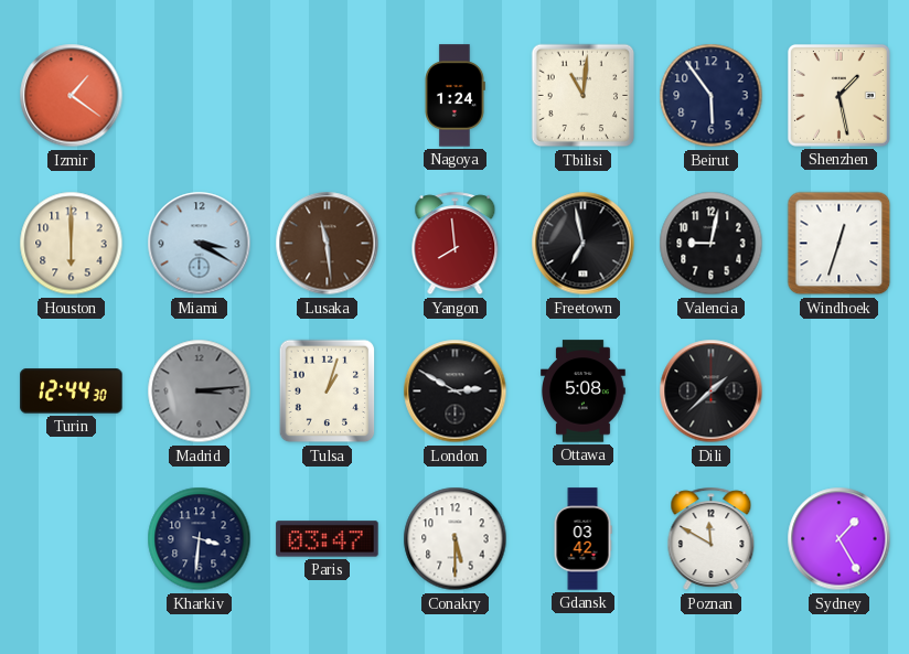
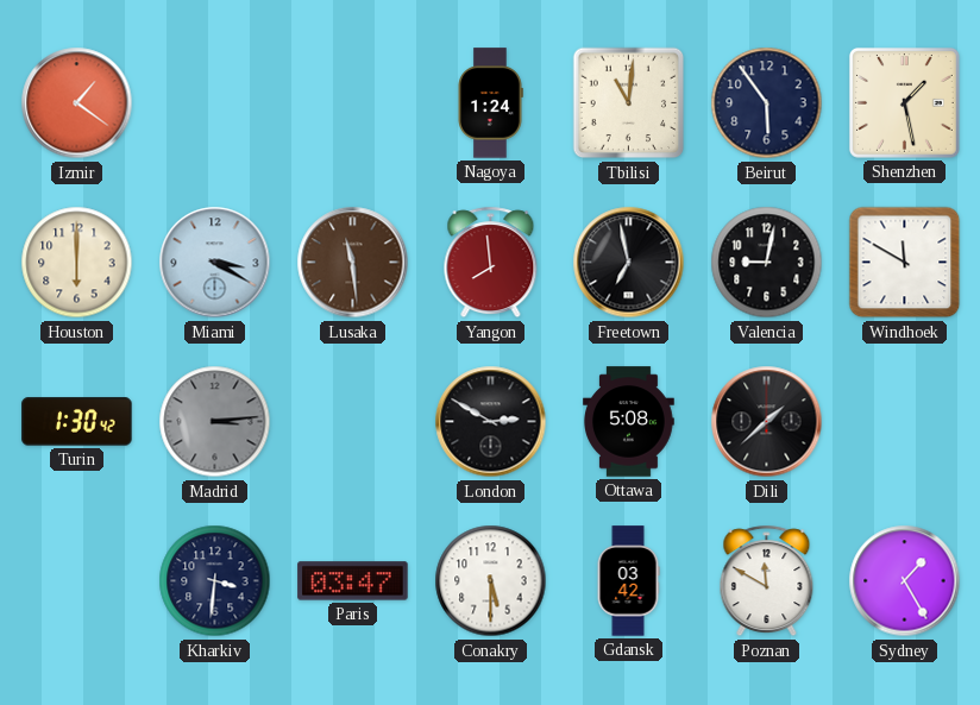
Windhoek: 12:33 -> 11:50
Turin: 12:44 -> 1:30
Tulsa: 1:03 -> none
